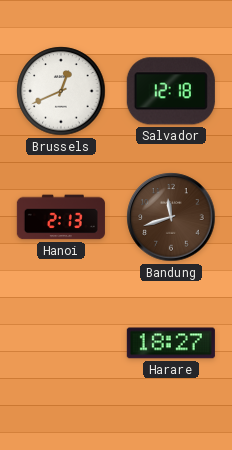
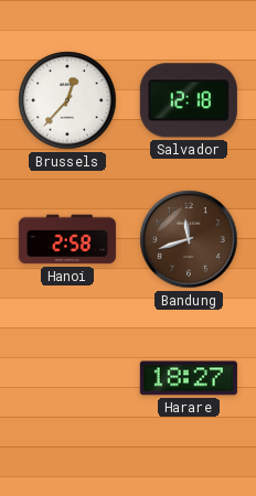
Brussels: 12:41 -> 12:37
Hanoi: 2:13 -> 2:58
